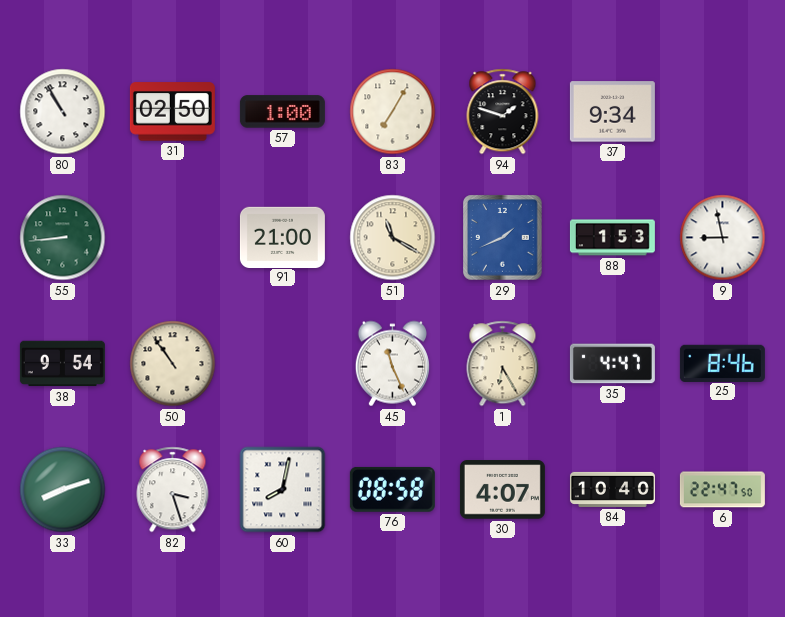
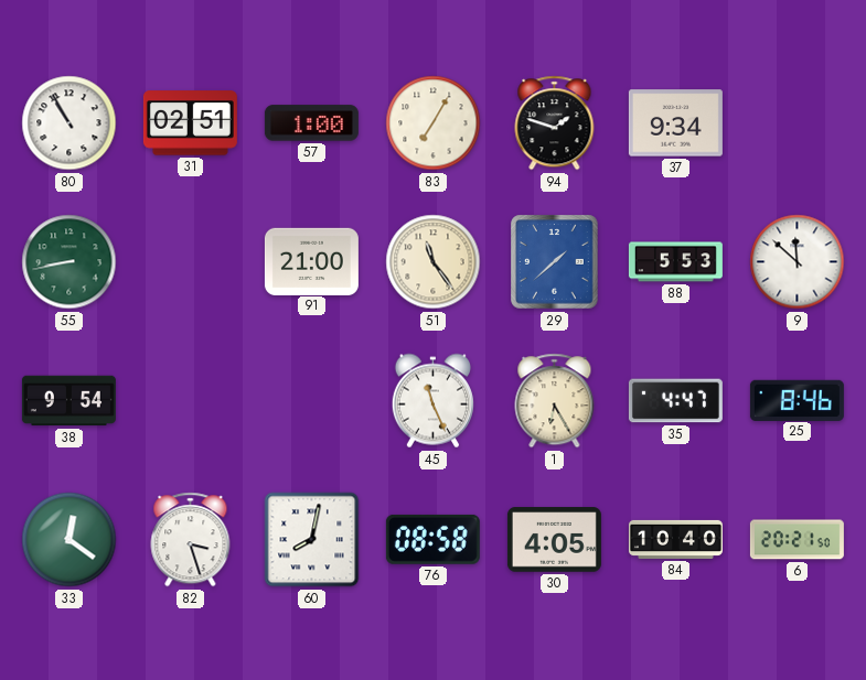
31: 02:50 -> 02:51
55: 8:44 -> 8:43
51: 11:20 -> 11:24
29: 1:41 -> 1:38
88: 1:53 -> 5:53
9: 8:58 -> 11:52
50: 10:54 -> none
33: 8:12 -> 12:21
30: 4:07 -> 4:05
6: 22:47 -> 20:21
